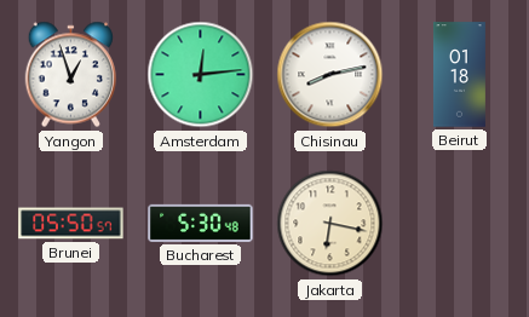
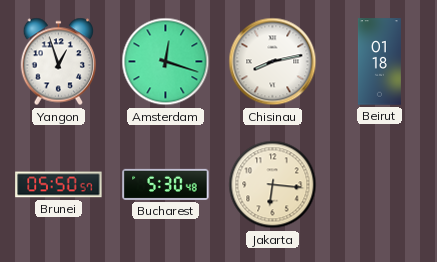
Amsterdam: 12:14 -> 12:18
Jakarta: 6:17 -> 6:16
